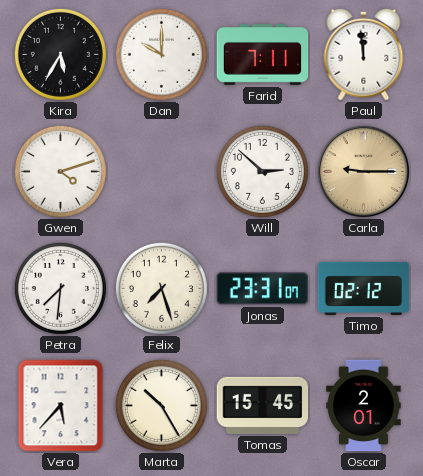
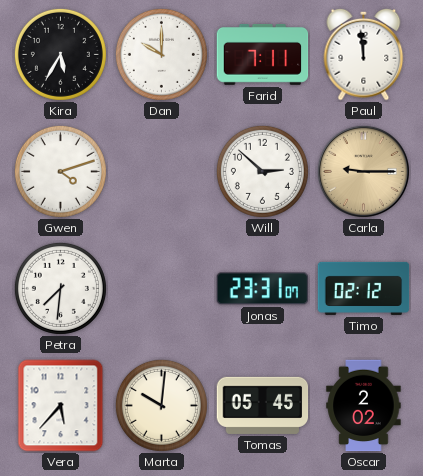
Felix: 7:27 -> none
Marta: 10:25 -> 10:01
Tomas: 15:45 -> 05:45
Oscar: 2:01 -> 2:02
